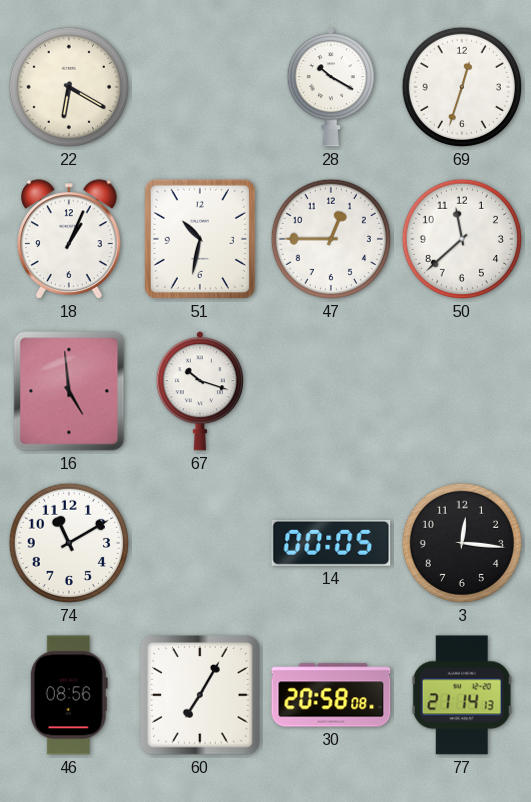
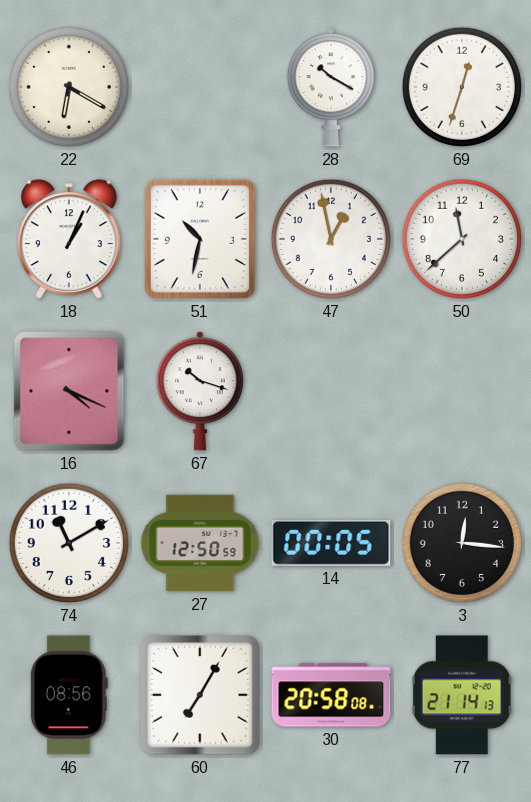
47: 12:45 -> 12:58
16: 4:59 -> 4:19
27: none -> 12:50
